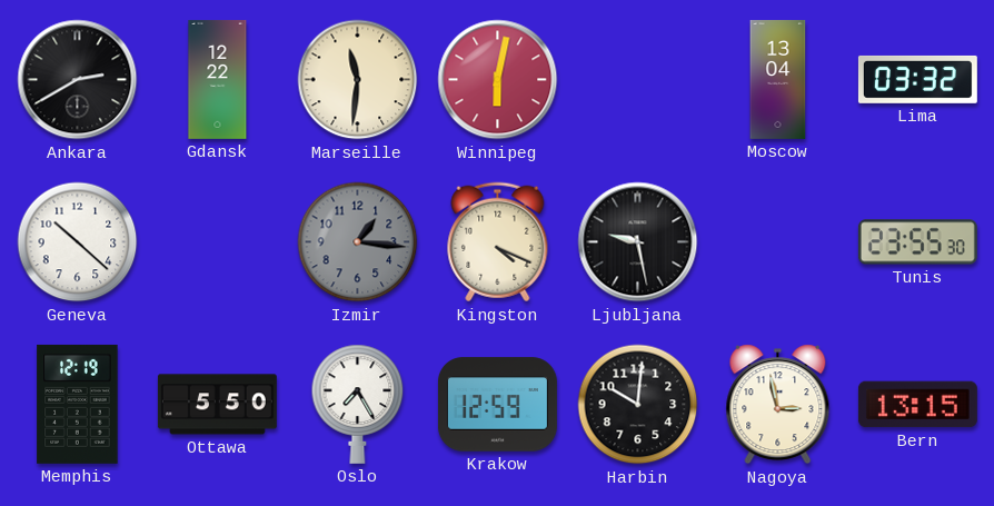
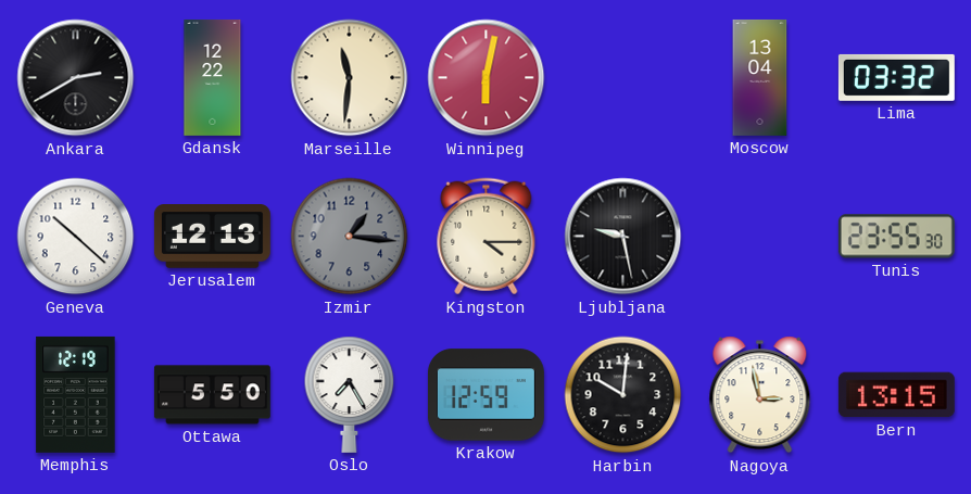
Jerusalem: none -> 12:13
Kingston: 4:19 -> 4:15
